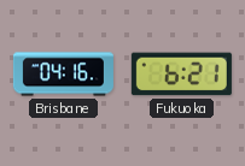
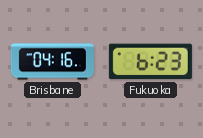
Fukuoka: 6:21 -> 6:23
